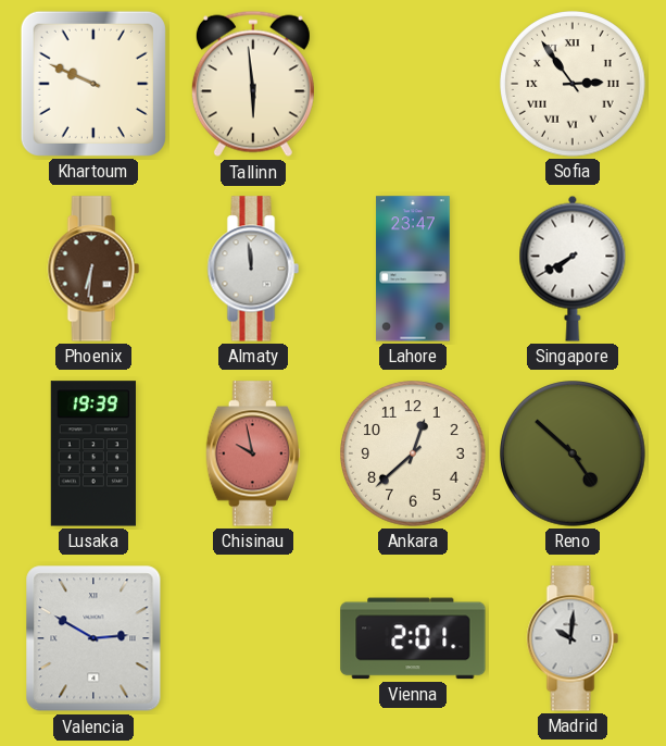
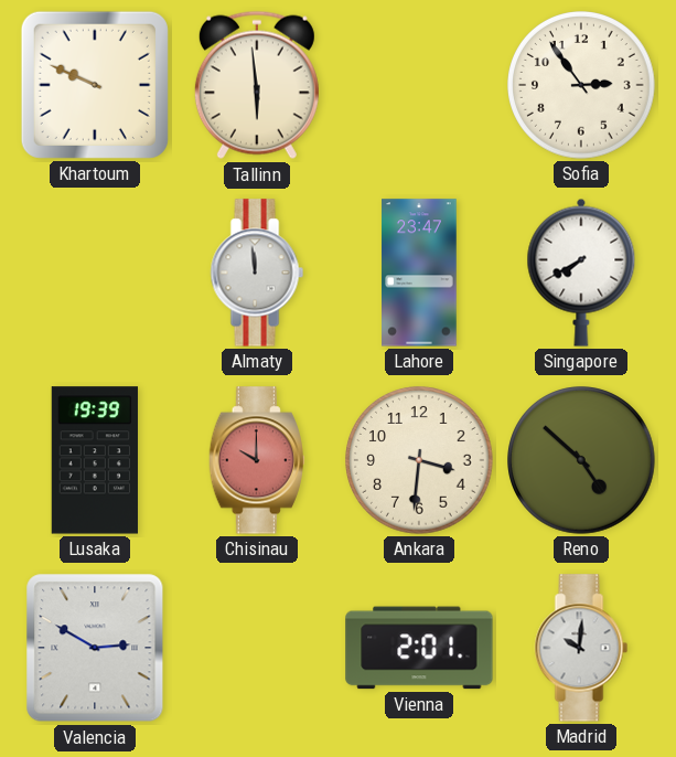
Sofia numerals: Roman -> Arabic
Phoenix: 6:31 -> none
Chisinau: 9:58 -> 10:00
Ankara: 12:38 -> 3:31
